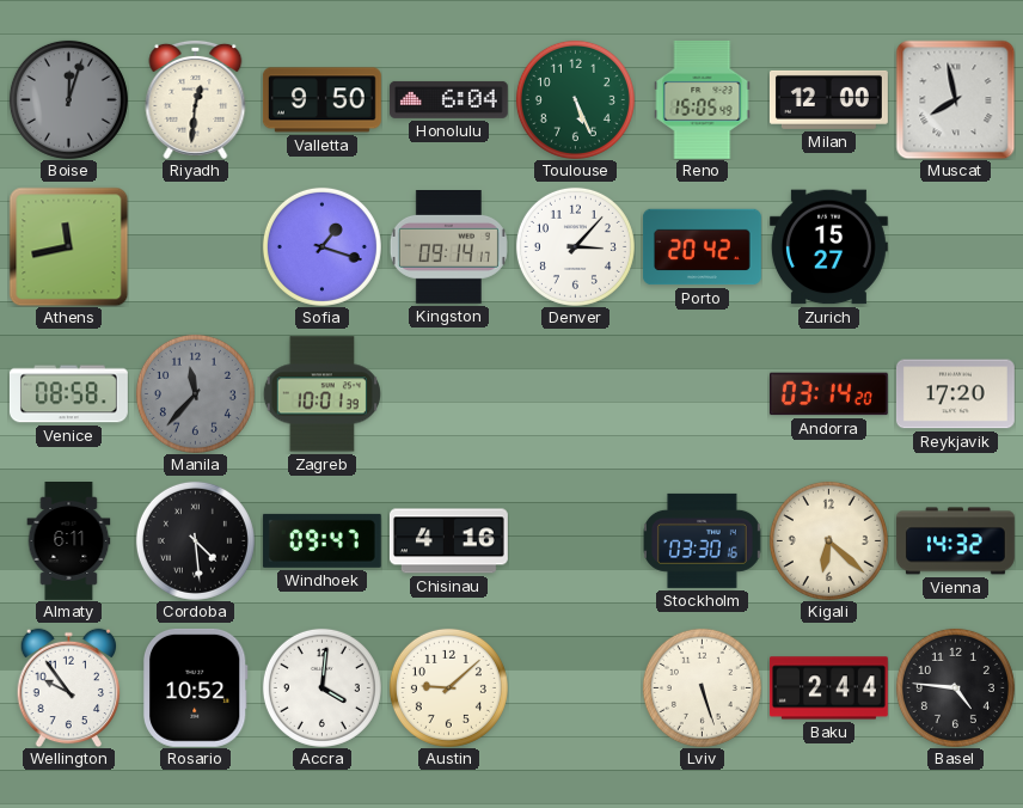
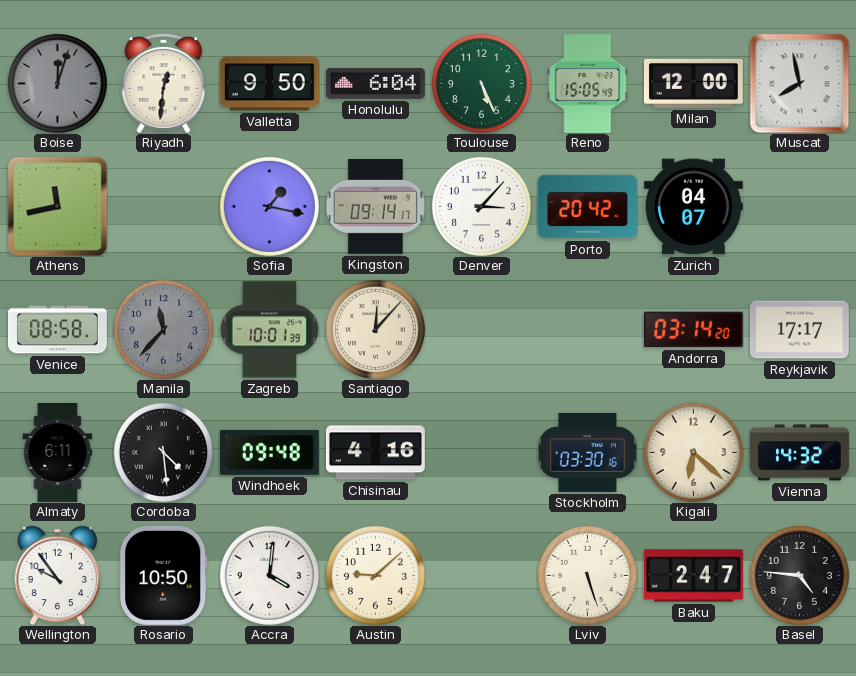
Sofia: 1:18 -> 1:17
Zurich: 15:27 -> 04:07
Santiago: none -> 12:07
Reykjavik: 17:20 -> 17:17
Windhoek: 09:47 -> 09:48
Rosario: 10:52 -> 10:50
Baku: 2:44 -> 2:47
